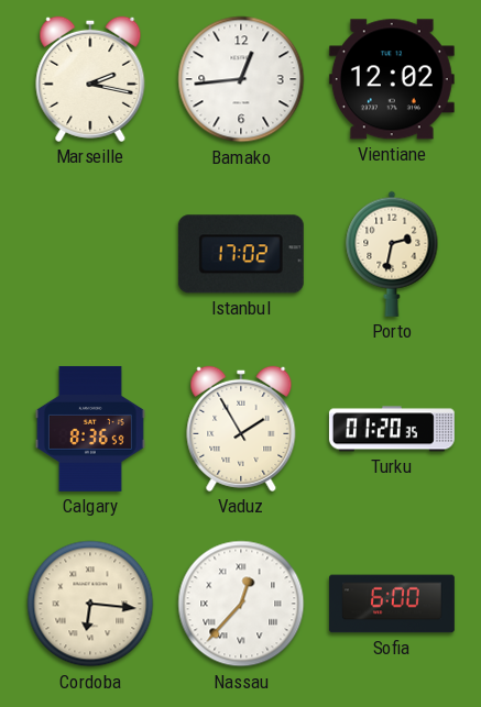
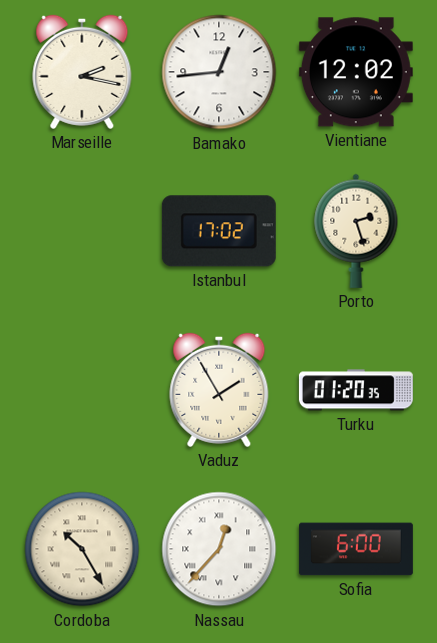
Porto: 2:32 -> 2:27
Calgary: 8:36 -> none
Cordoba: 6:16 -> 10:25
